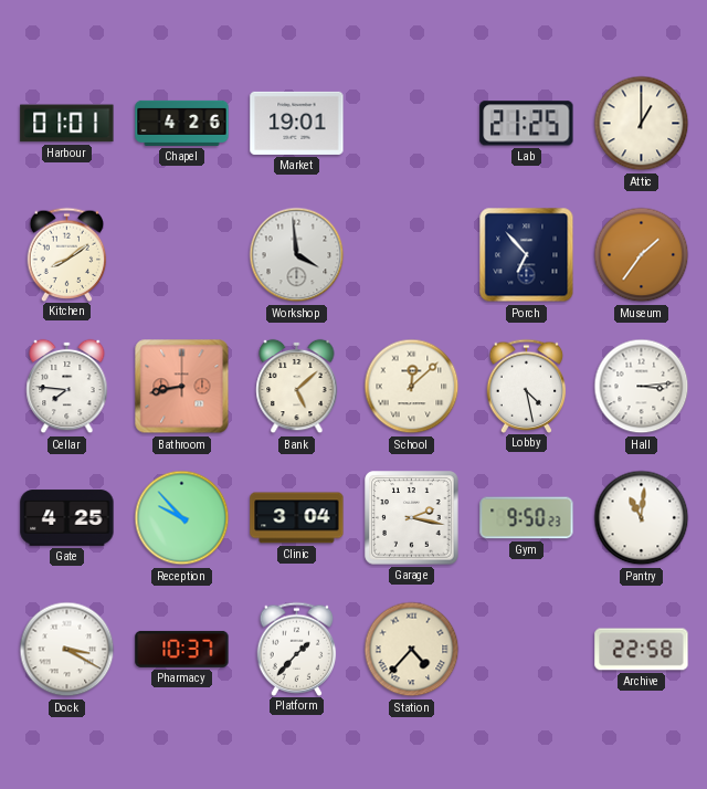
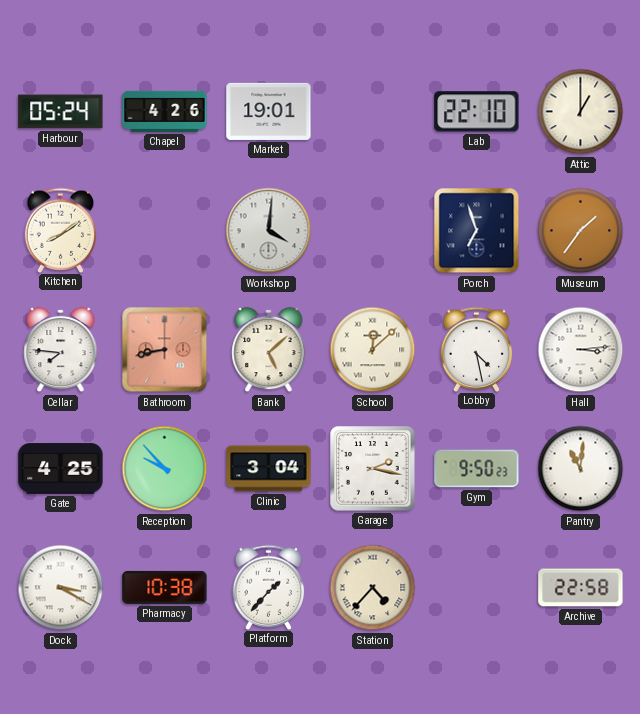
Harbour: 01:01 -> 05:24
Lab: 21:25 -> 22:10
Workshop: 3:59 -> 4:01
Porch: 6:53 -> 6:57
Pharmacy: 10:37 -> 10:38
